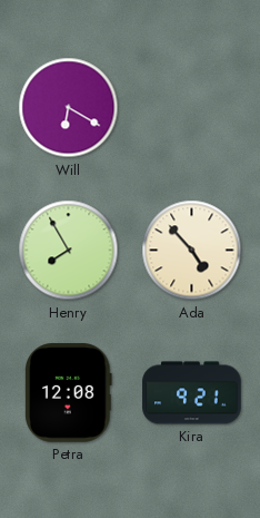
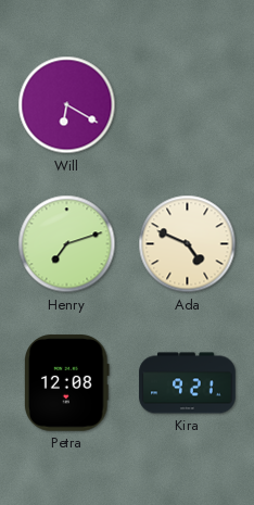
Henry: 7:55 -> 7:12
Ada: 4:53 -> 4:49
